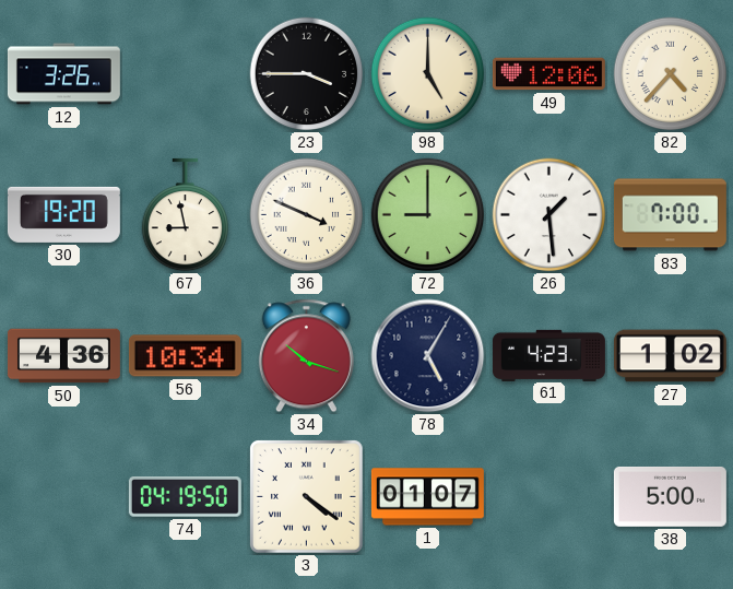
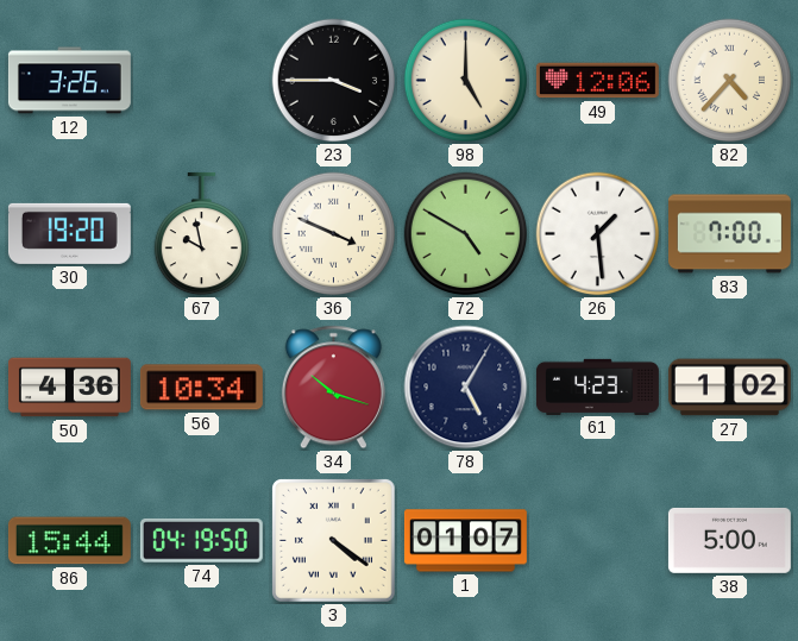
67: 8:58 -> 9:58
72: 9:00 -> 4:50
86: none -> 15:44
